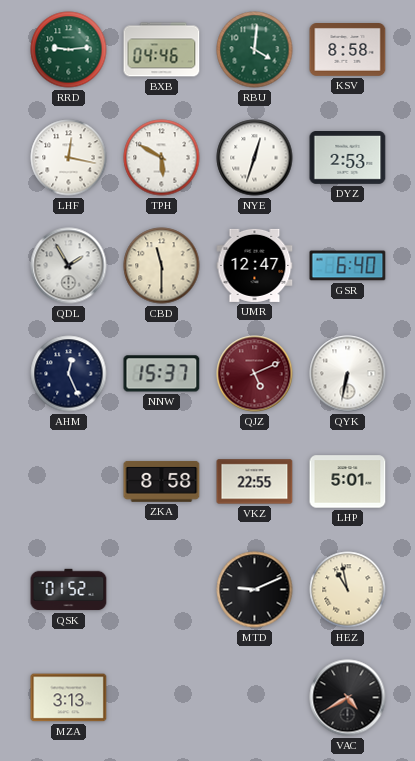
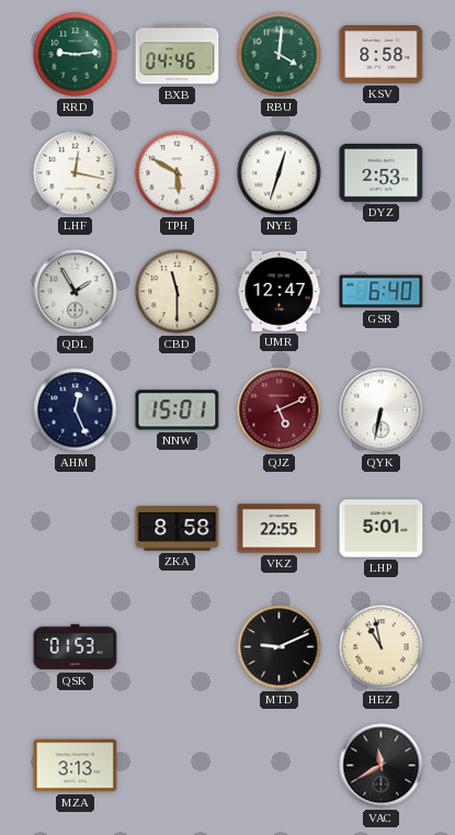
NNW: 15:37 -> 15:01
QSK: 01:52 -> 01:53
VAC: 4:40 -> 11:40
